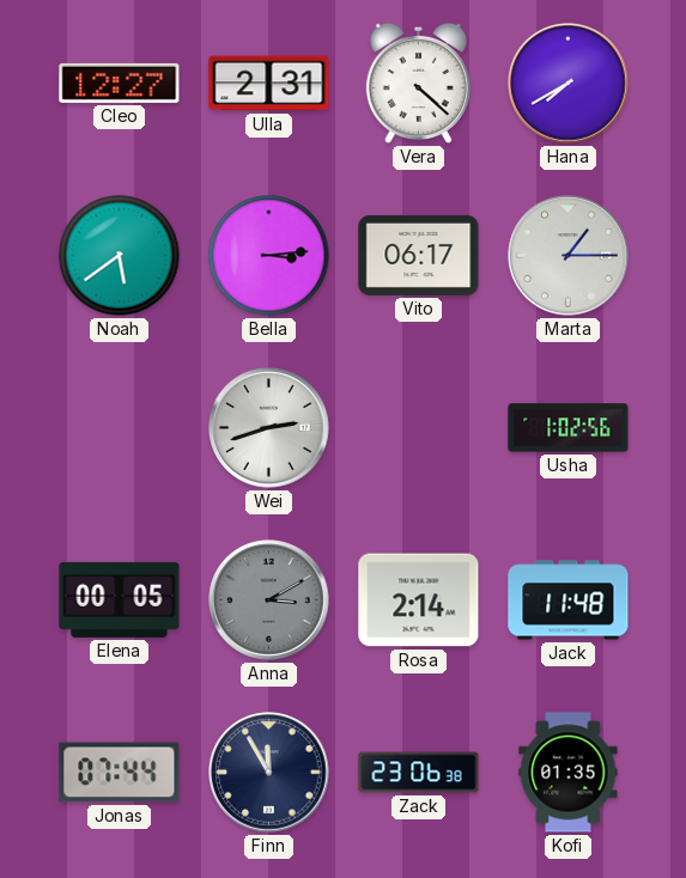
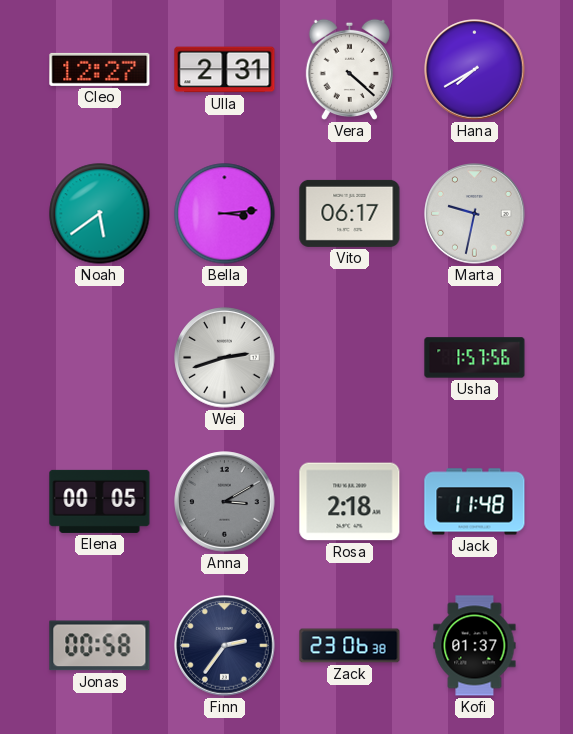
Marta: 1:15 -> 9:32
Usha: 1:02 -> 1:57
Rosa: 2:14 -> 2:18
Jonas: 07:44 -> 00:58
Finn: 11:55 -> 2:36
Kofi: 01:35 -> 01:37
